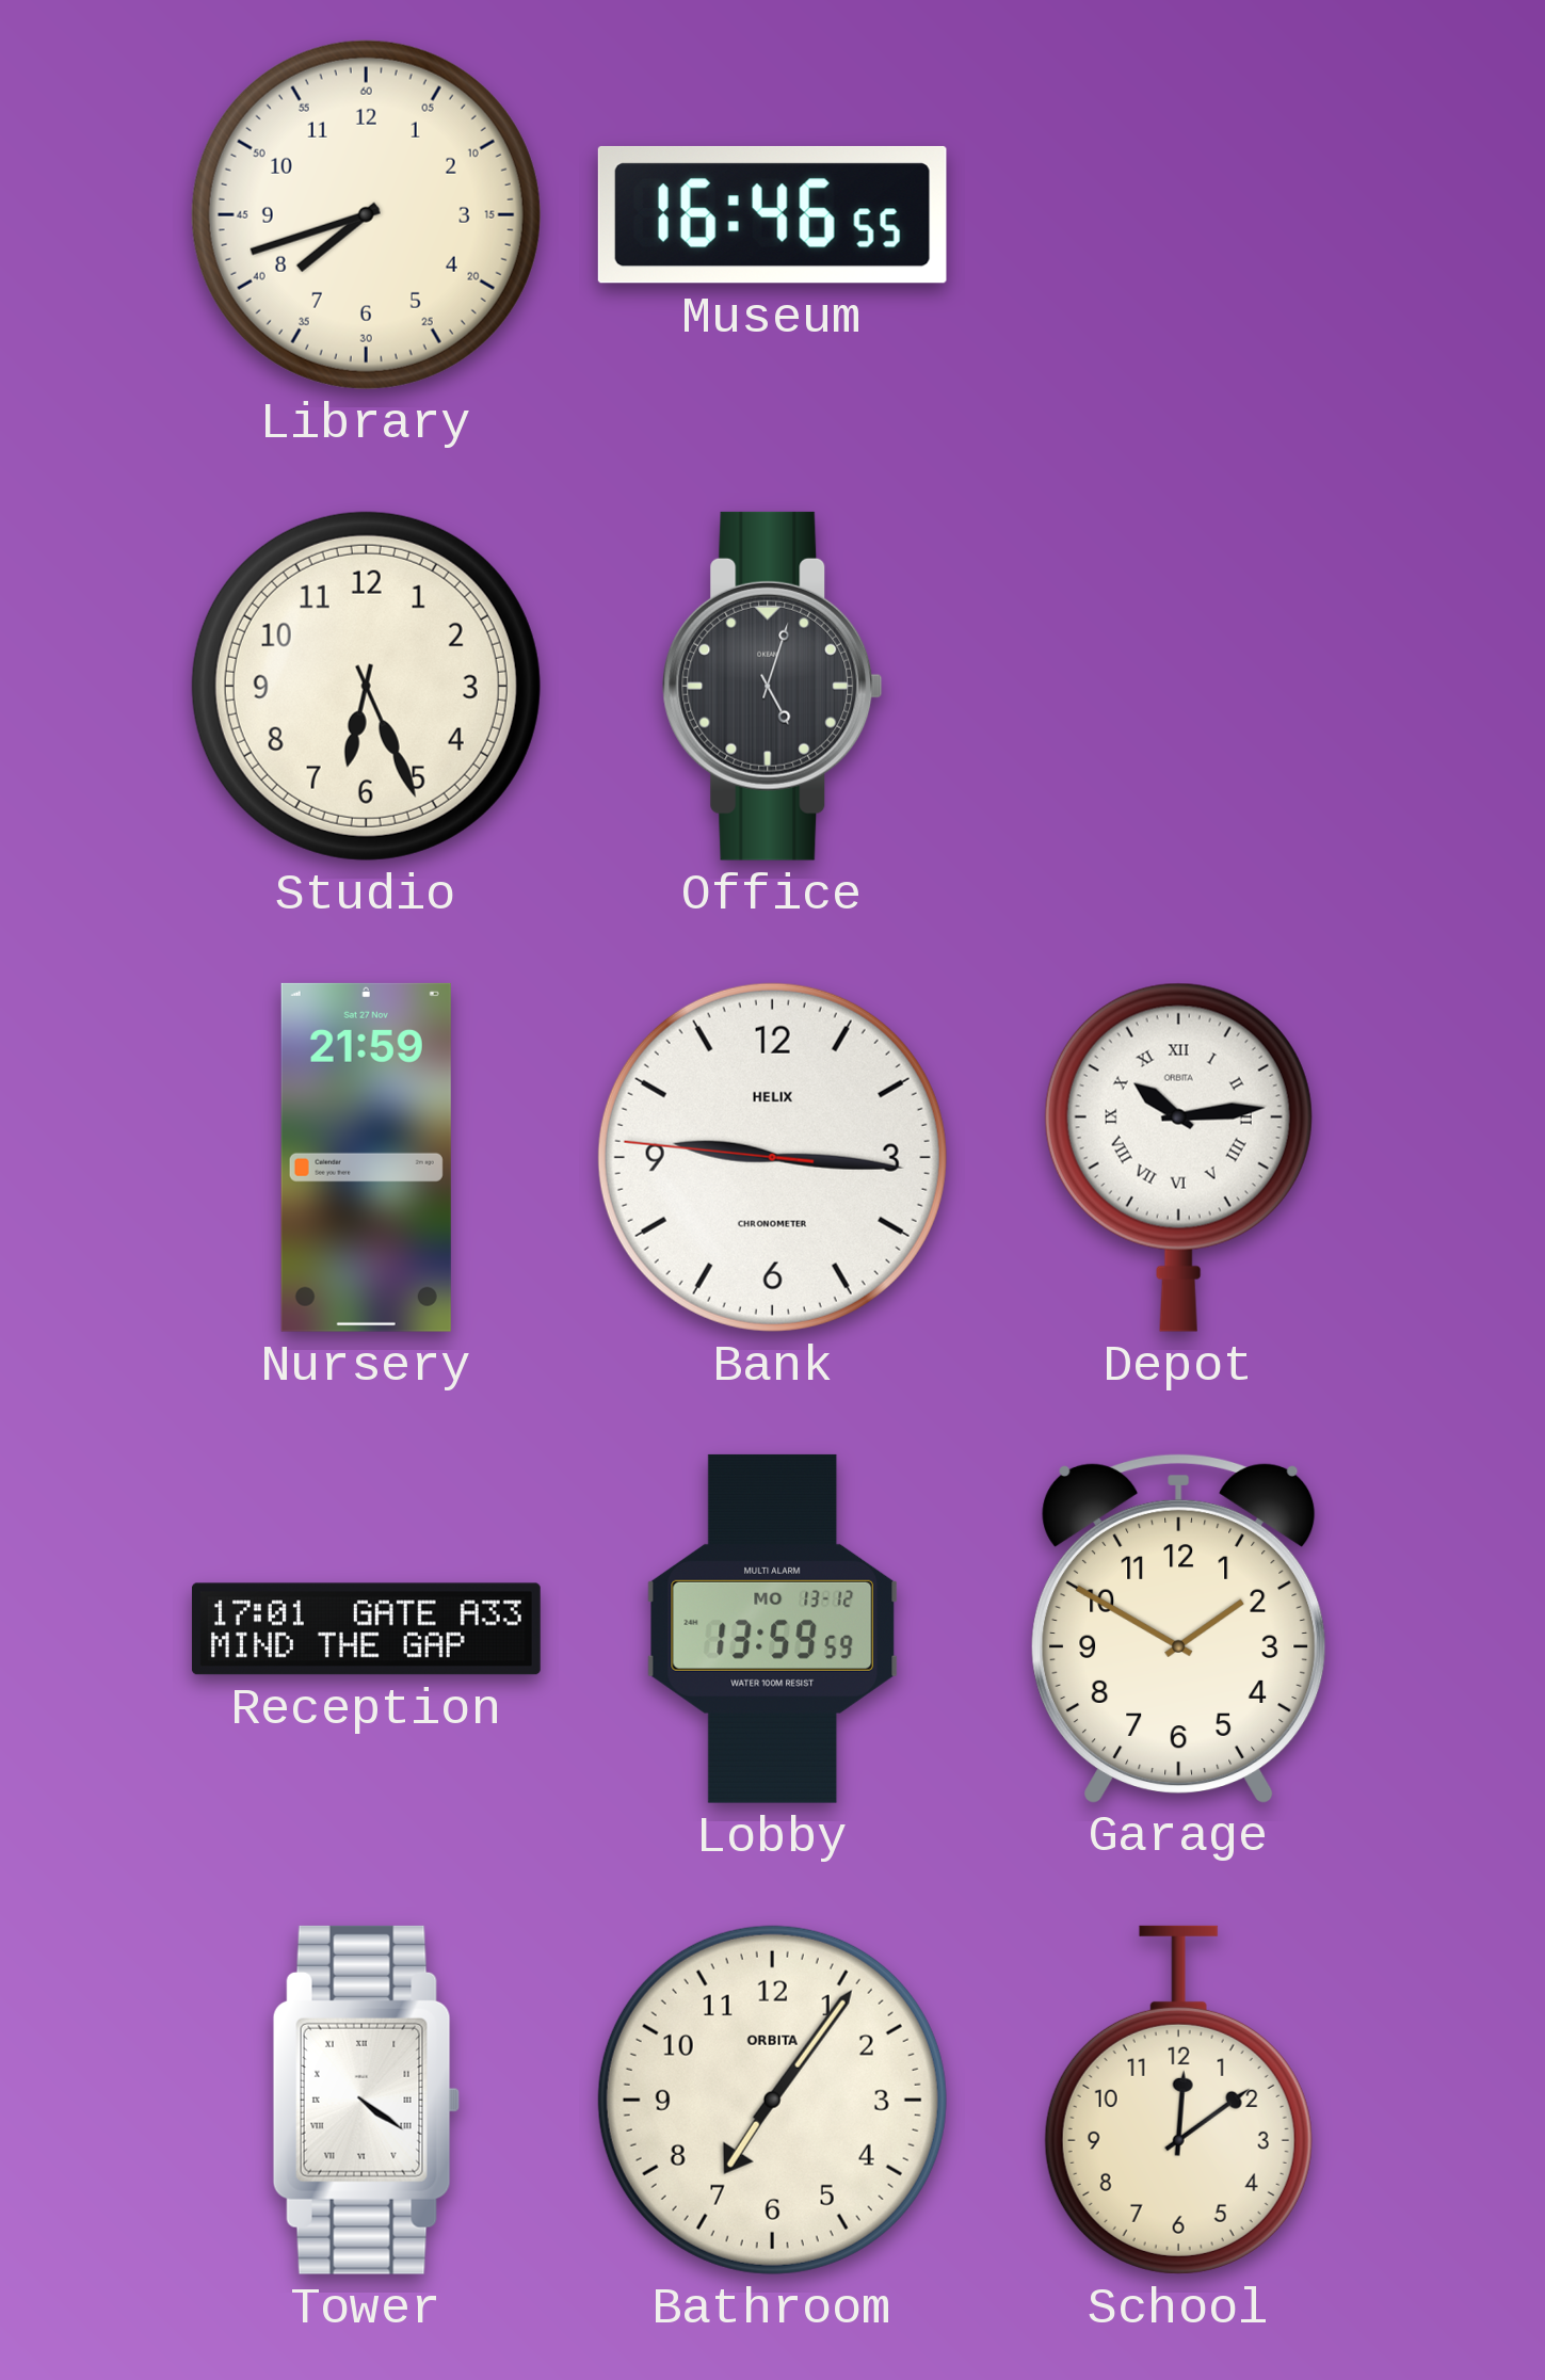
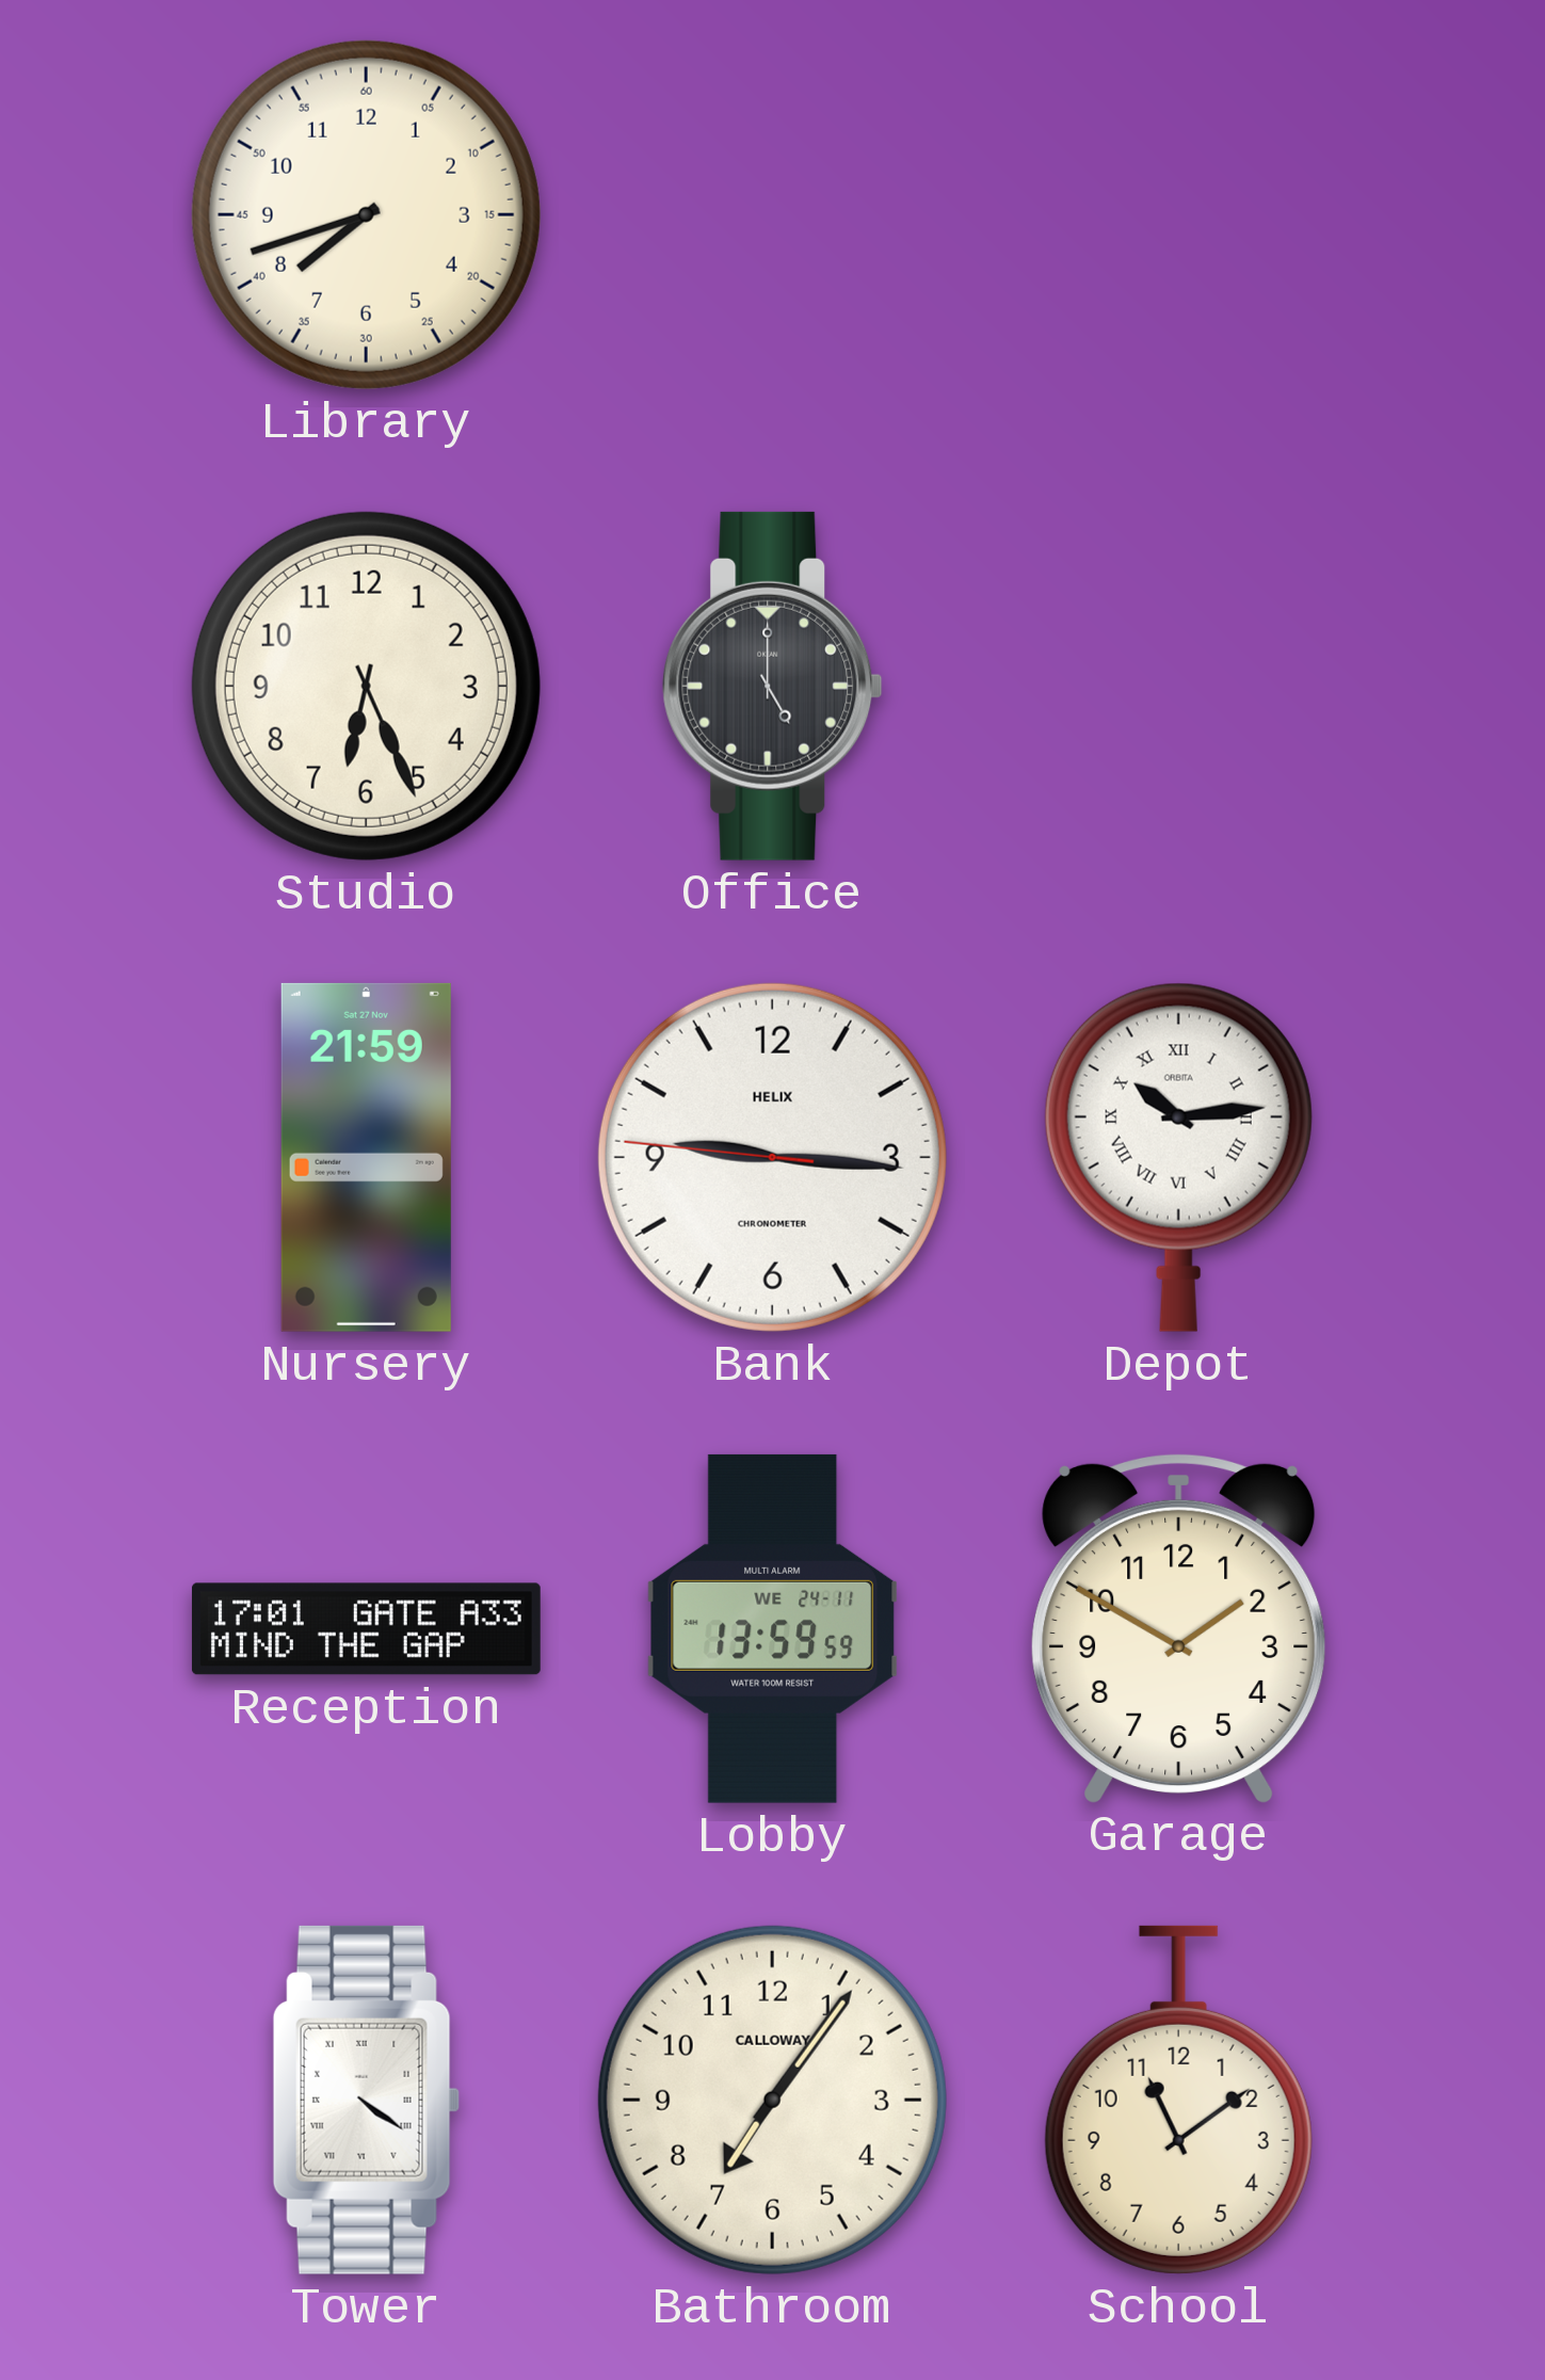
Museum: 16:46 -> none
Office: 5:03 -> 5:00
Lobby date: MO 13-12 -> WE 24-11
Bathroom brand: ORBITA -> CALLOWAY
School: 12:09 -> 11:09
